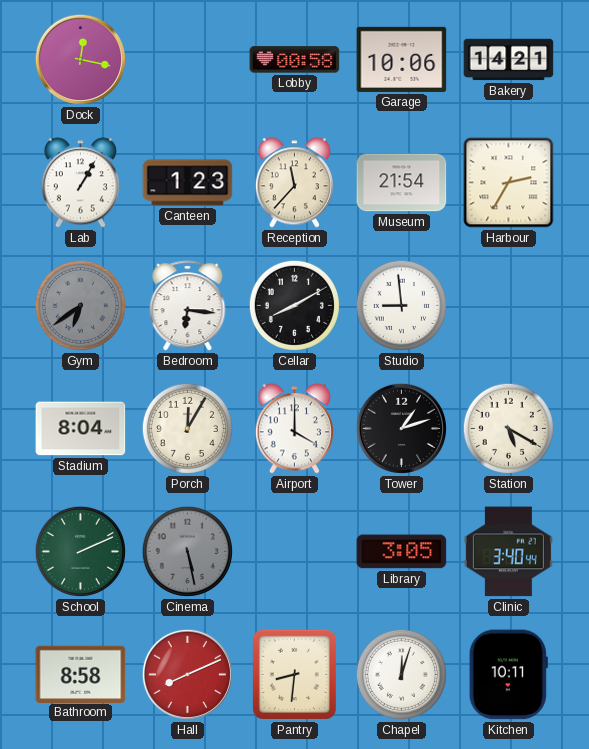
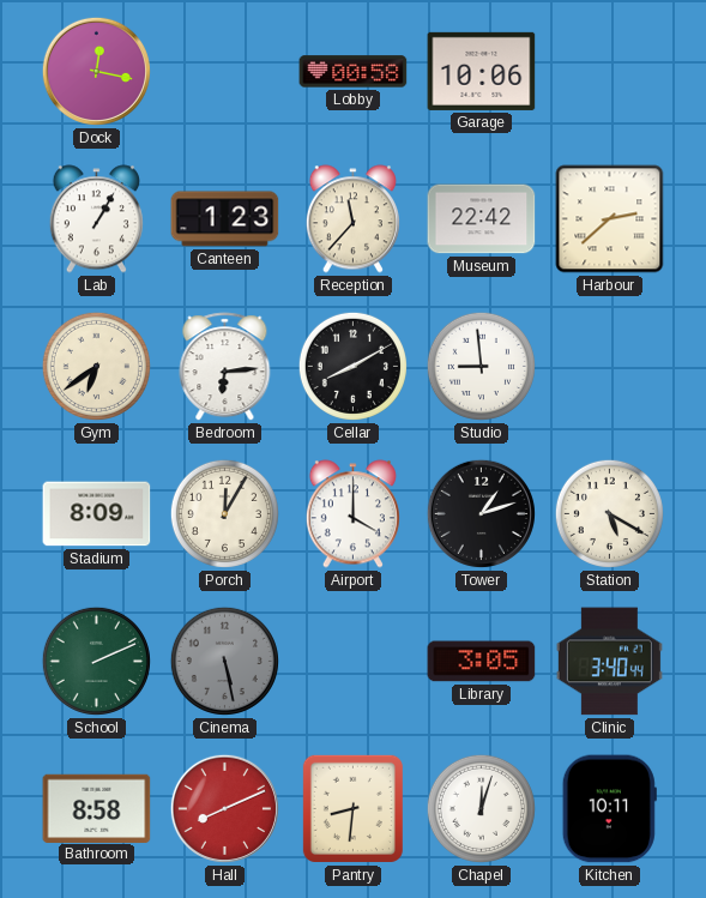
Bakery: 14:21 -> none
Museum: 21:54 -> 22:42
Harbour: 2:35 -> 2:38
Gym dial: grey -> cream
Bedroom: 6:16 -> 6:14
Stadium: 8:04 -> 8:09
